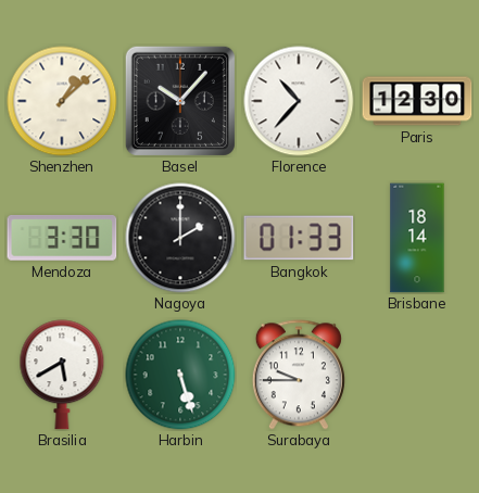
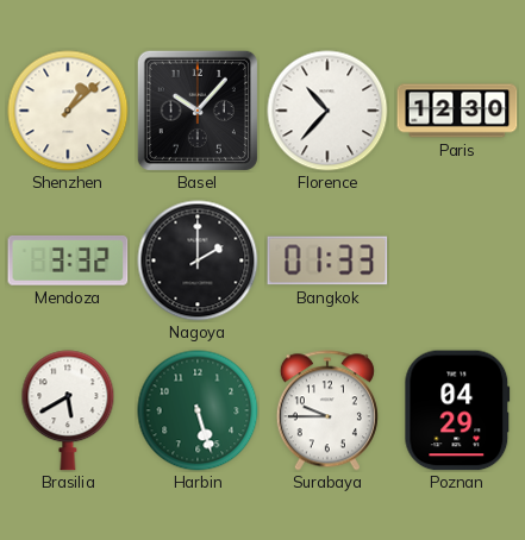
Mendoza: 3:30 -> 3:32
Brisbane: 18:14 -> none
Poznan: none -> 04:29
